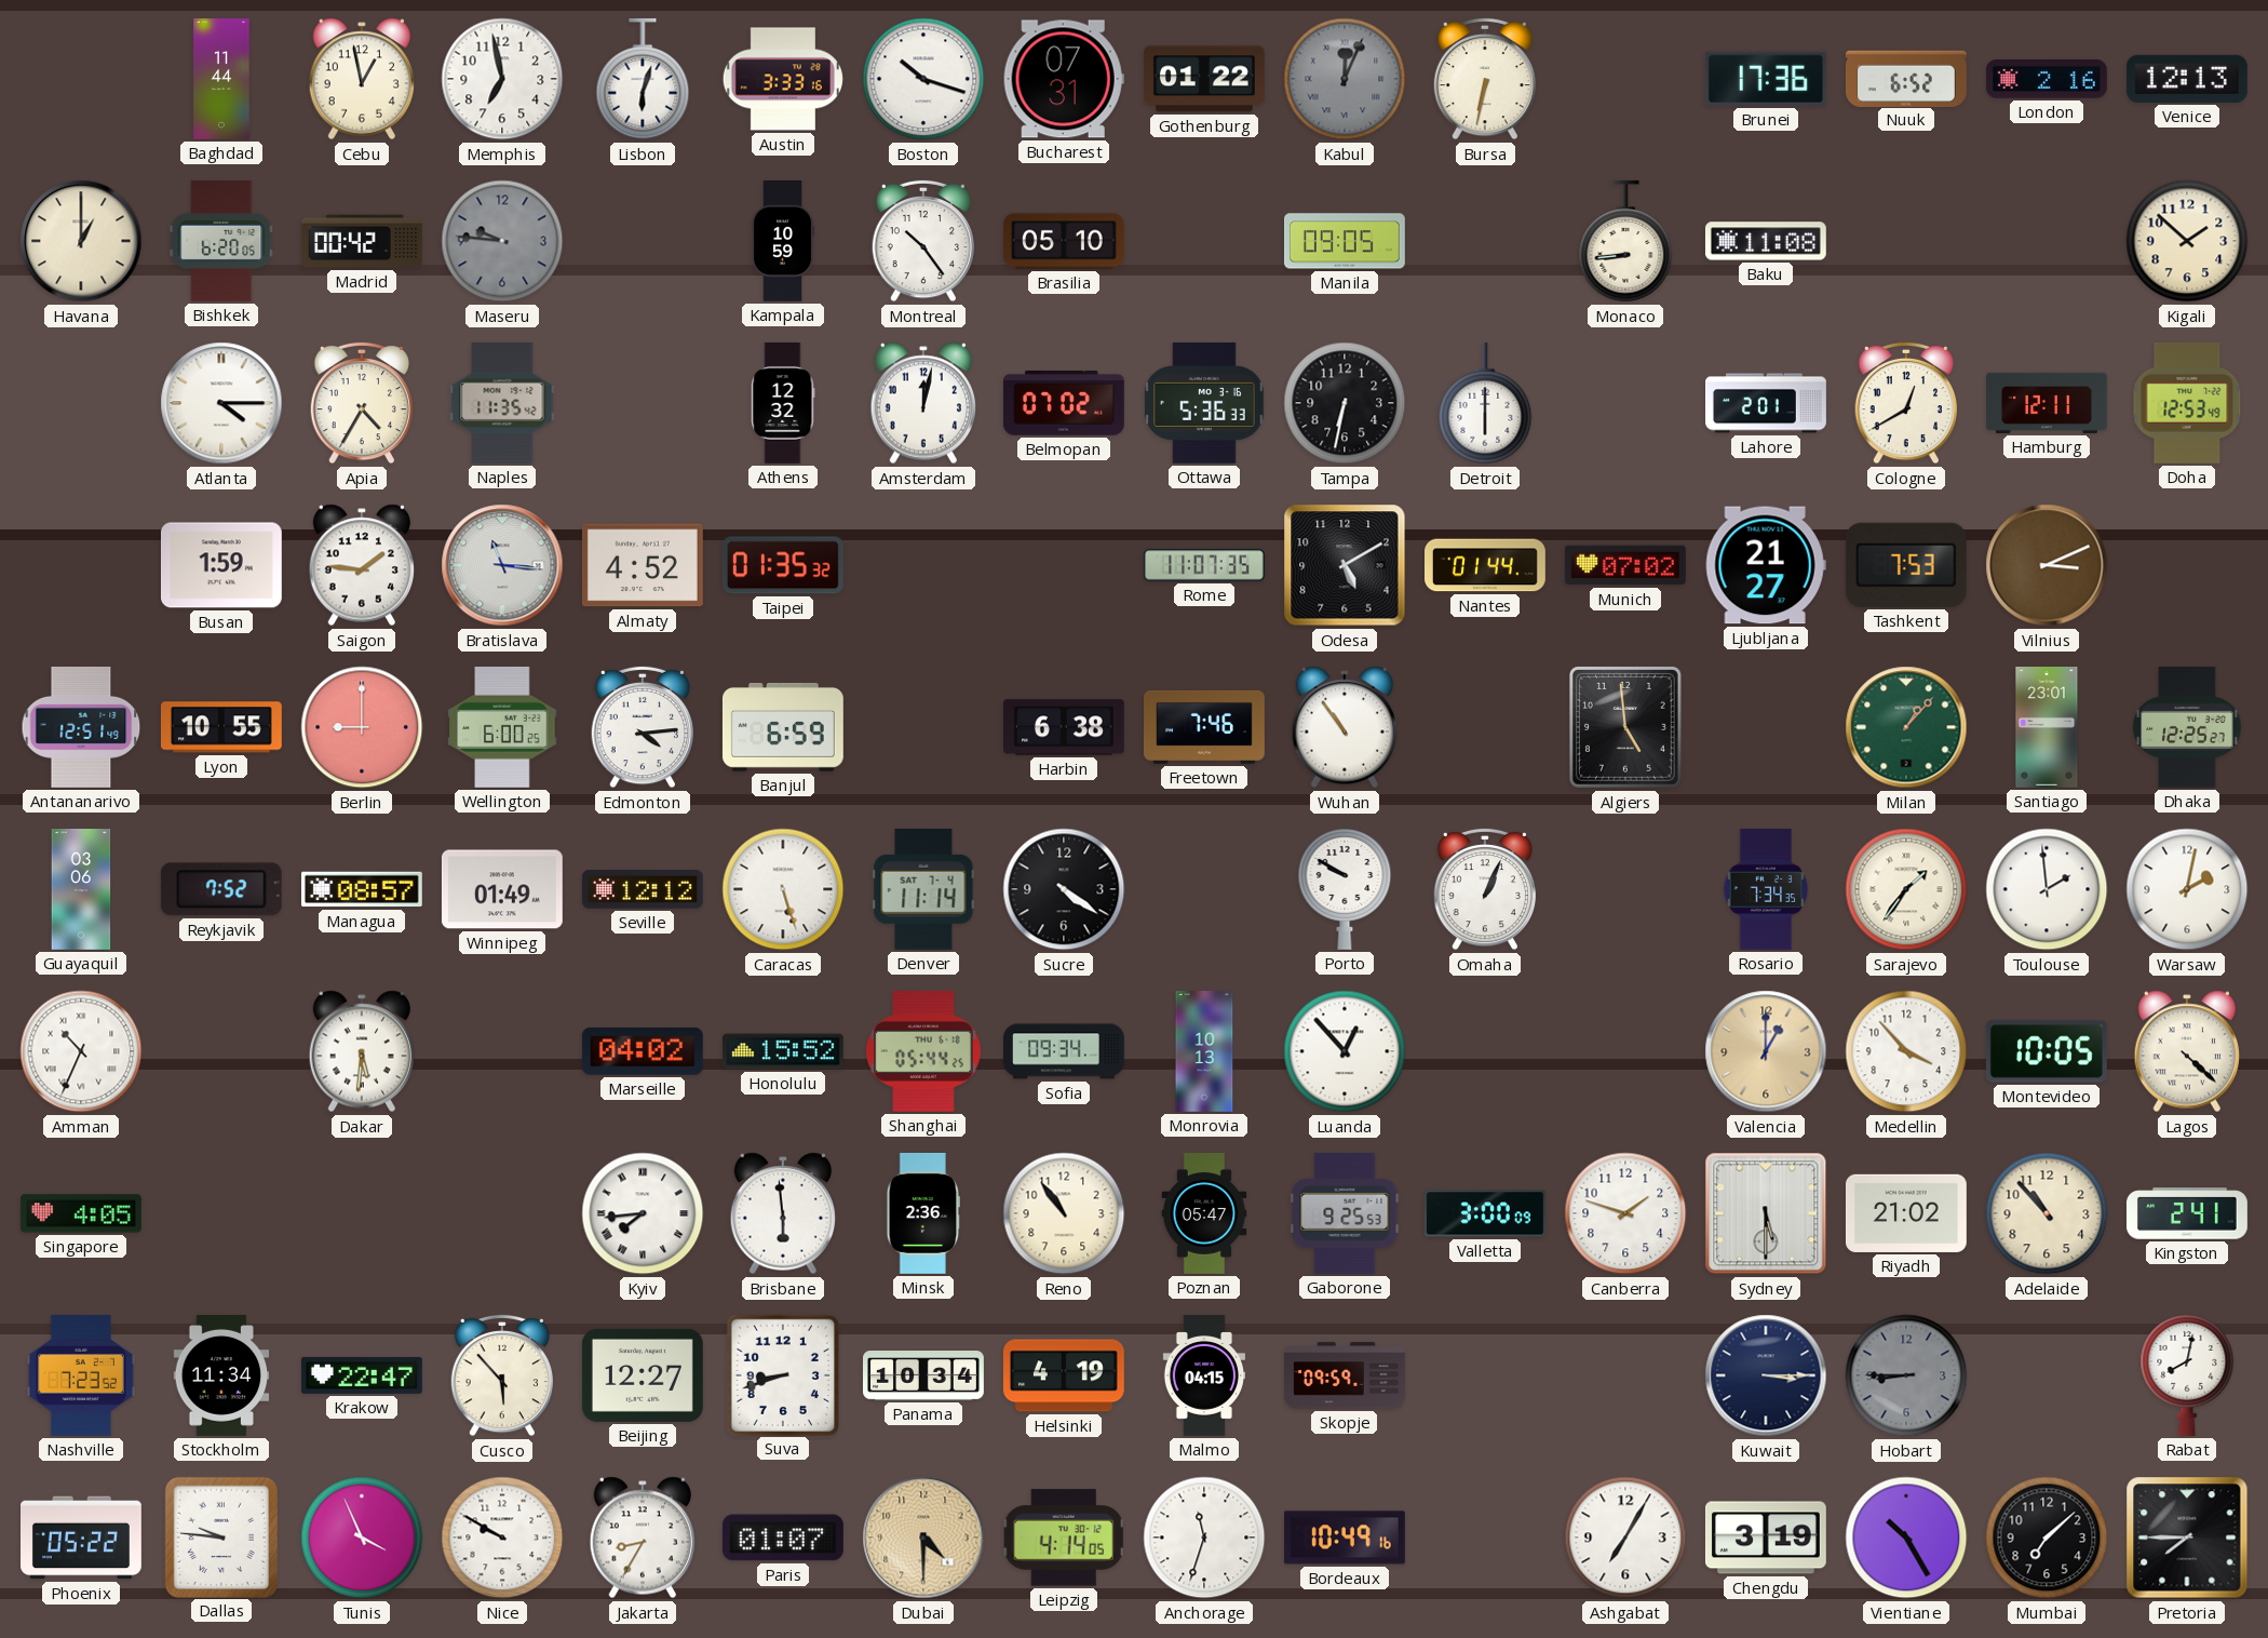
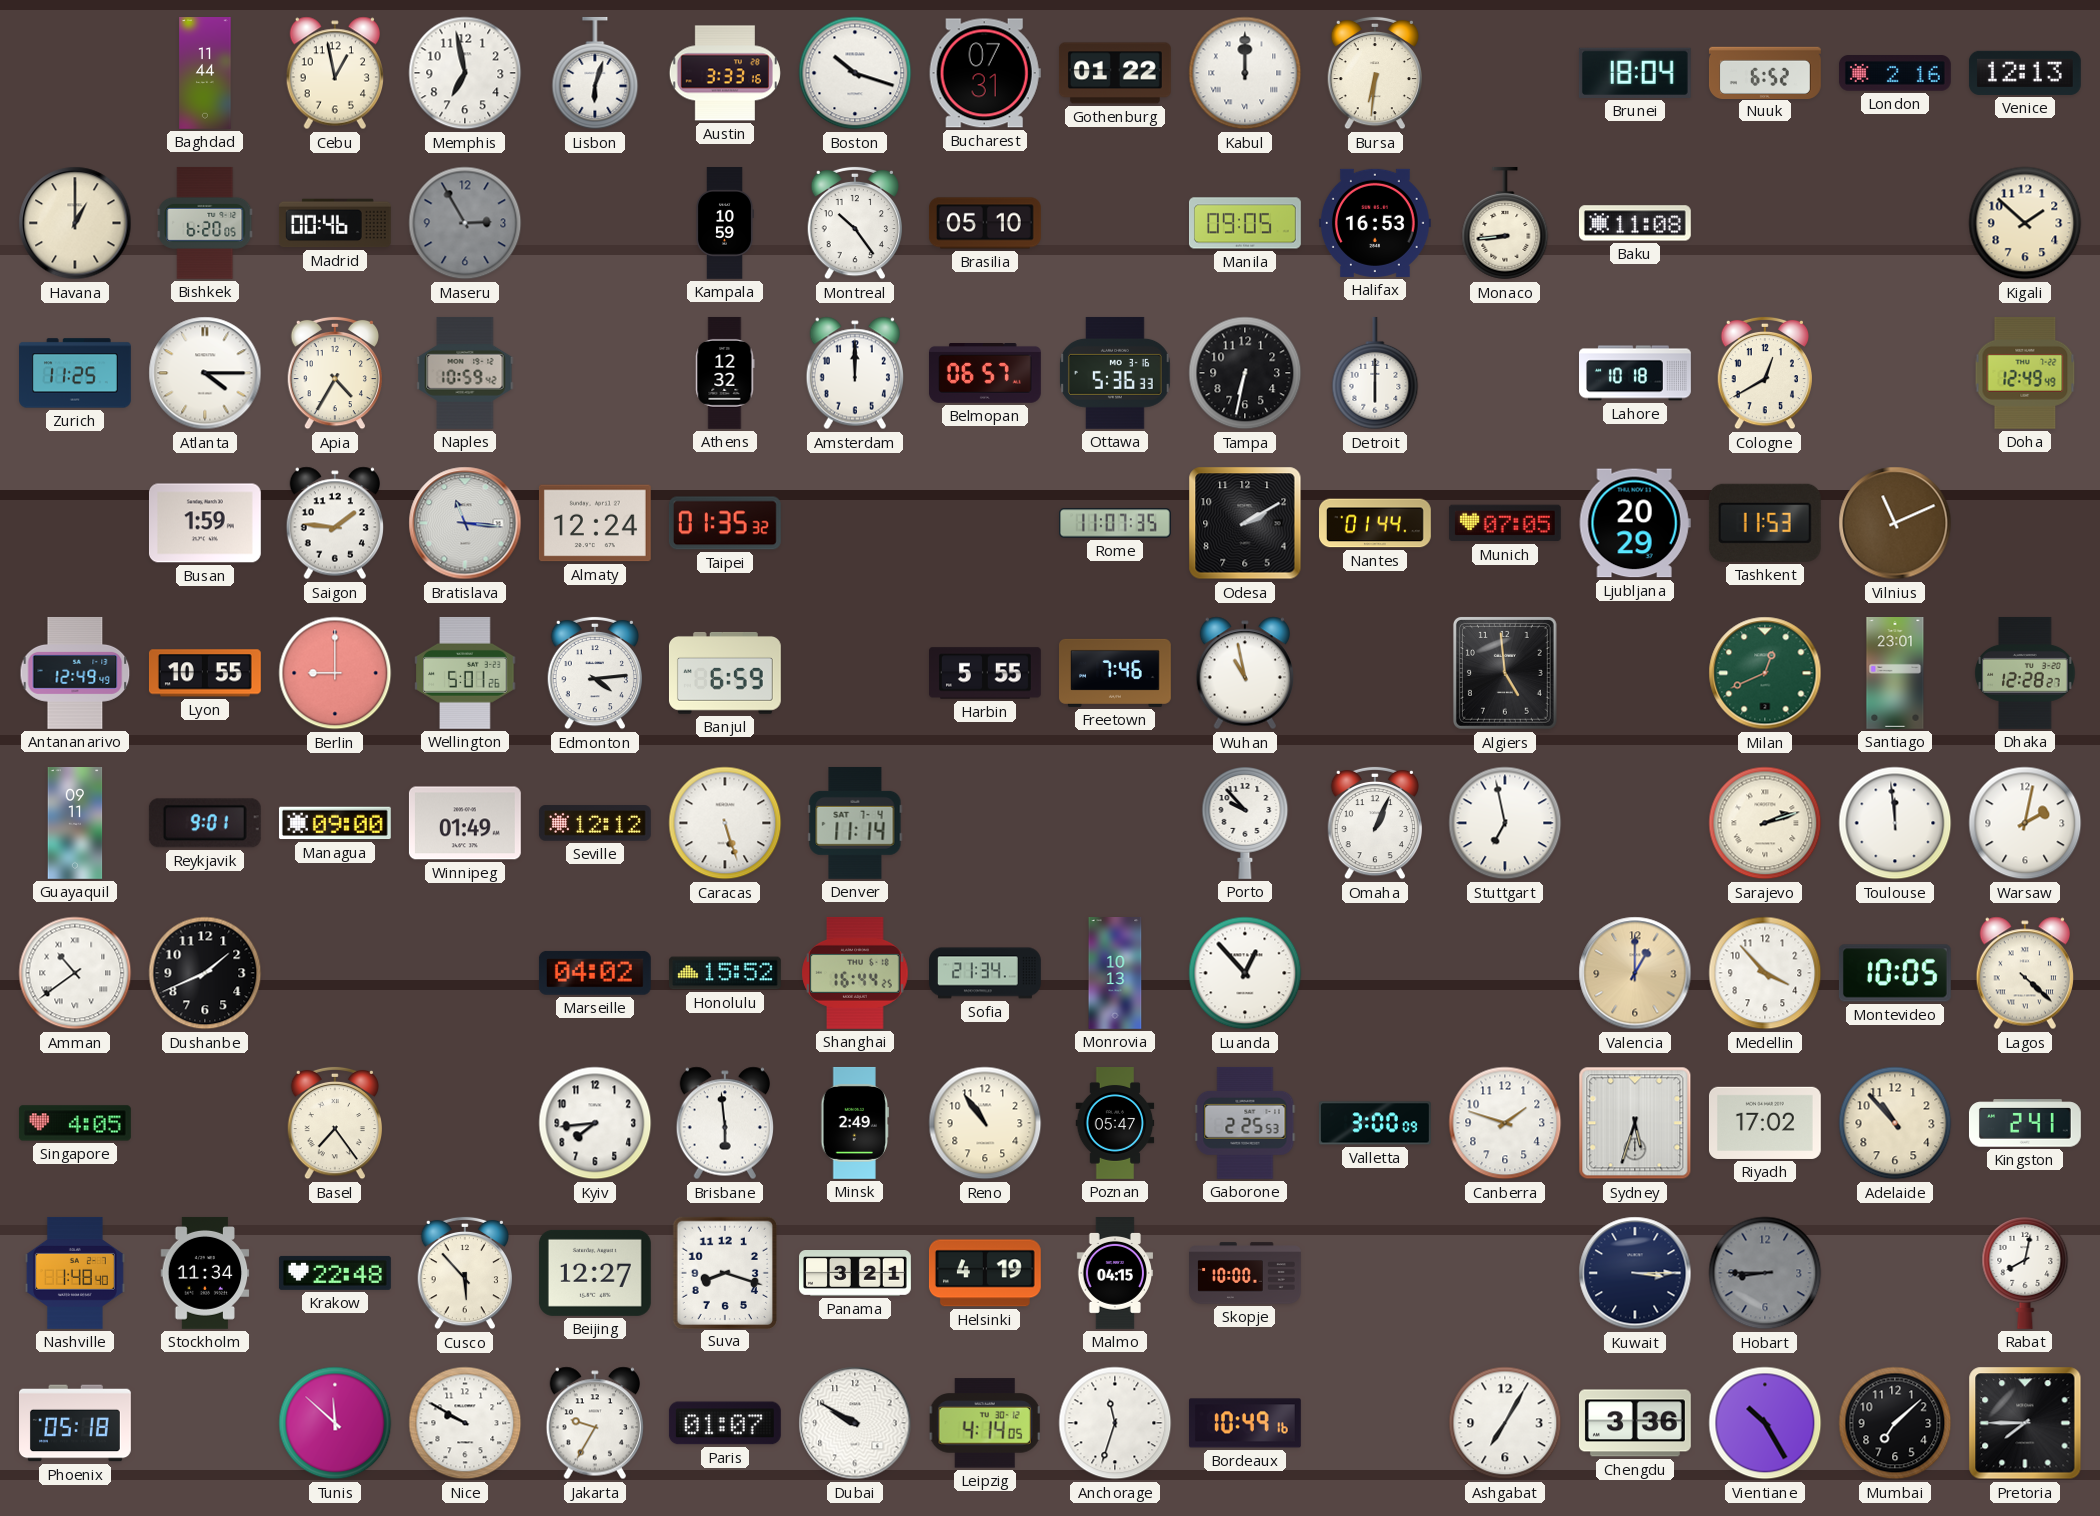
Kabul: 12:04 -> 12:00
Kabul dial: grey -> white
Bursa: 6:32 -> 6:31
Brunei: 17:36 -> 18:04
Madrid: 00:42 -> 00:46
Maseru: 9:46 -> 2:55
Halifax: none -> 16:53
Zurich: none -> 11:25
Naples: 11:35 -> 10:59
Amsterdam: 12:02 -> 12:00
Belmopan: 07:02 -> 06:57
Lahore: 2:01 -> 10:18
Hamburg: 12:11 -> none
Doha: 12:53 -> 12:49
Almaty: 4:52 -> 12:24
Odesa: 5:10 -> 2:10
Munich: 07:02 -> 07:05
Ljubljana: 21:27 -> 20:29
Tashkent: 7:53 -> 11:53
Vilnius: 3:11 -> 11:11
Antananarivo: 12:51 -> 12:49
Wellington: 6:00 -> 5:01
Harbin: 6:38 -> 5:55
Wuhan: 10:54 -> 10:58
Milan: 1:07 -> 12:41
Dhaka: 12:25 -> 12:28
Guayaquil: 03:06 -> 09:11
Reykjavik: 7:52 -> 9:01
Managua: 08:57 -> 09:00
Sucre: 4:21 -> none
Porto: 9:50 -> 9:53
Stuttgart: none -> 6:58
Rosario: 7:34 -> none
Sarajevo: 1:36 -> 2:12
Toulouse: 1:59 -> 11:59
Amman: 10:34 -> 10:39
Dushanbe: none -> 1:41
Dakar: 5:31 -> none
Shanghai: 05:44 -> 16:44
Sofia: 09:34 -> 21:34
Basel: none -> 7:24
Kyiv numerals: Roman -> Arabic
Minsk: 2:36 -> 2:49
Gaborone: 9:25 -> 2:25
Sydney: 5:30 -> 5:33
Riyadh: 21:02 -> 17:02
Nashville: 7:23 -> 1:48
Krakow: 22:47 -> 22:48
Suva: 8:42 -> 8:18
Panama: 10:34 -> 3:21
Skopje: 09:59 -> 10:00
Phoenix: 05:22 -> 05:18
Dallas: 9:46 -> none
Tunis: 3:56 -> 11:52
Jakarta: 8:35 -> 9:35
Dubai: 4:30 -> 9:50
Dubai dial: champagne -> white
Chengdu: 3:19 -> 3:36
